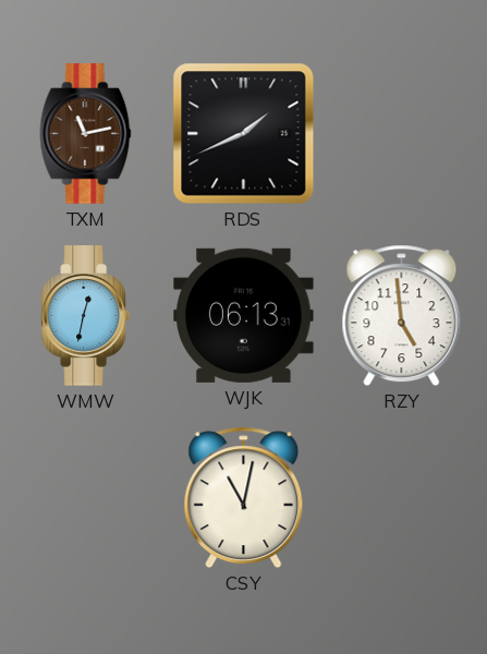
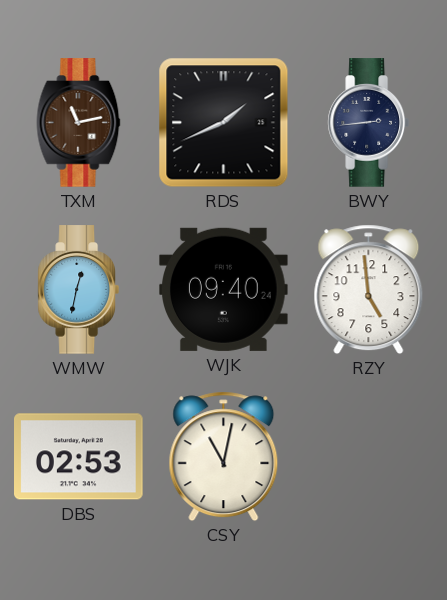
BWY: none -> 2:44
WJK: 06:13 -> 09:40
DBS: none -> 02:53
